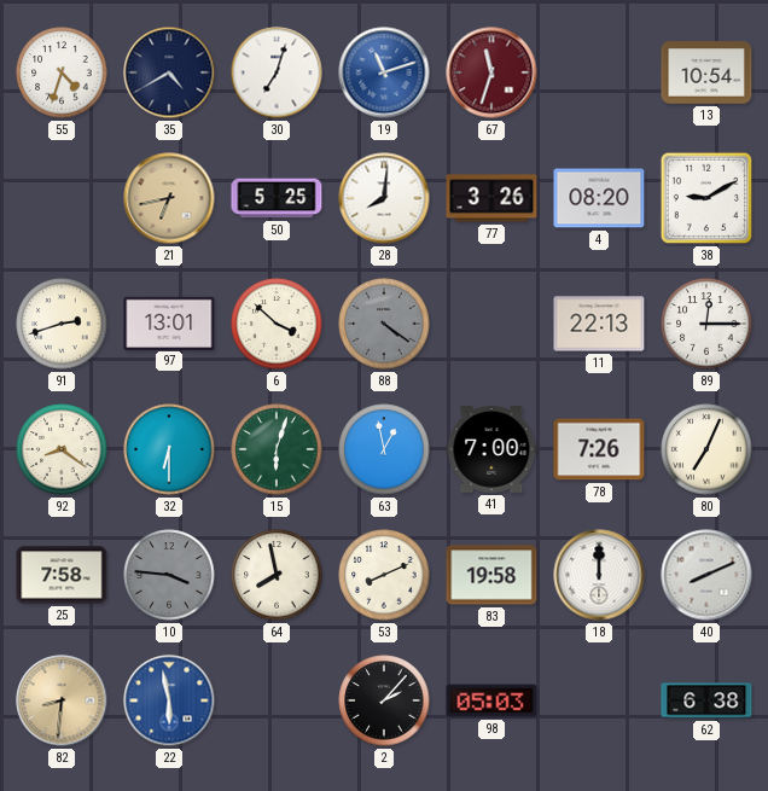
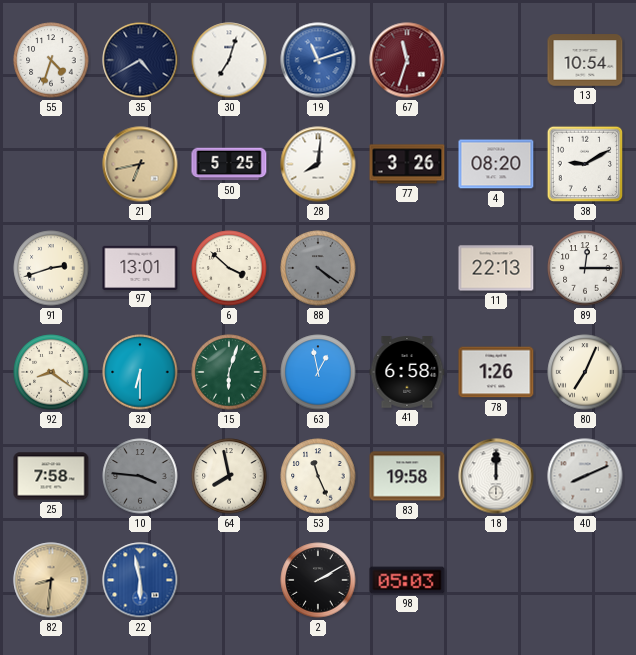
41: 7:00 -> 6:58
78: 7:26 -> 1:26
53: 8:11 -> 11:26
2: 2:07 -> 2:10
62: 6:38 -> none
